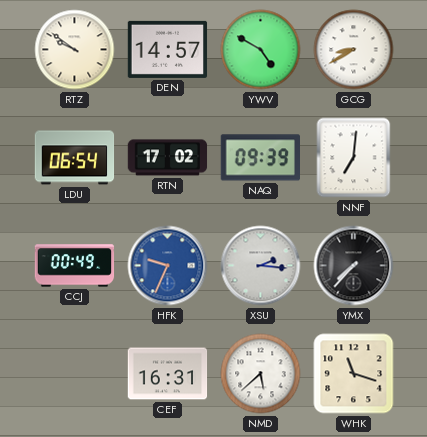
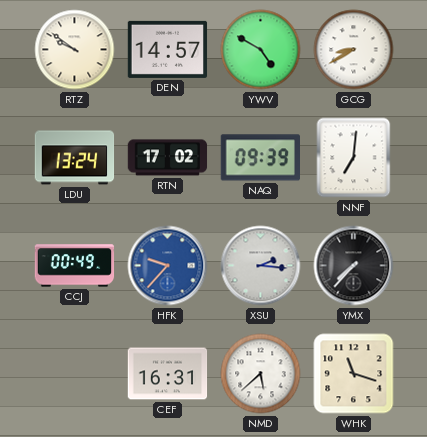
LDU: 06:54 -> 13:24
HFK: 9:34 -> 9:37
